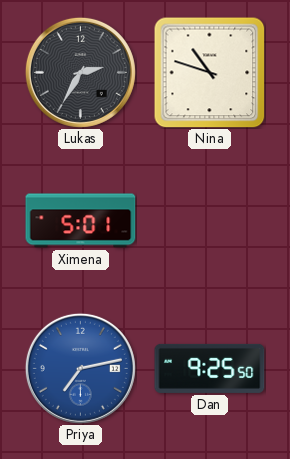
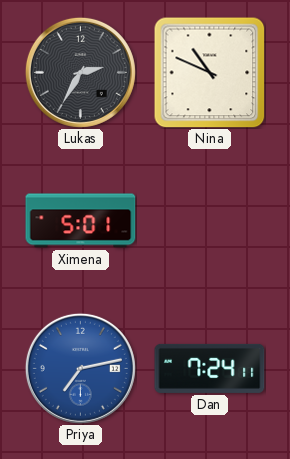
Nina: 10:48 -> 10:49
Dan: 9:25 -> 7:24
